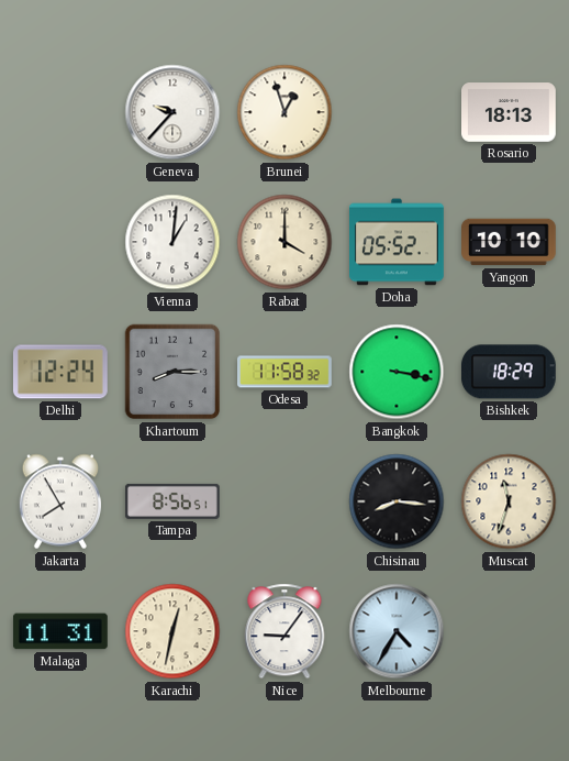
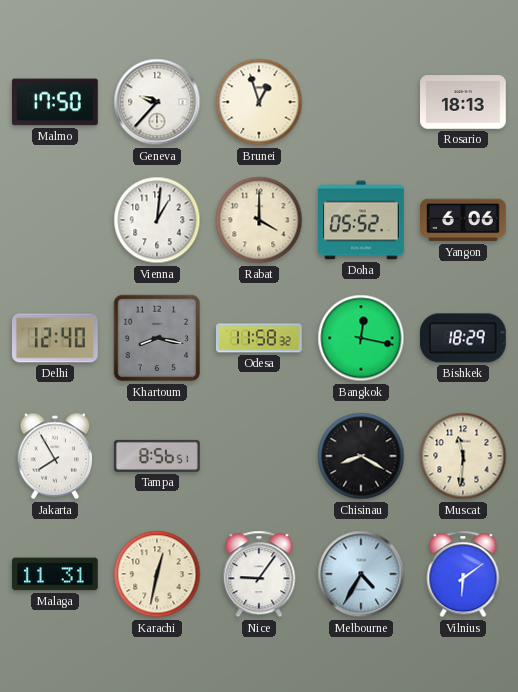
Malmo: none -> 17:50
Yangon: 10:10 -> 6:06
Delhi: 12:24 -> 12:40
Khartoum: 8:15 -> 8:17
Bangkok: 3:17 -> 12:17
Chisinau: 8:16 -> 8:20
Muscat: 11:33 -> 11:31
Vilnius: none -> 6:09
